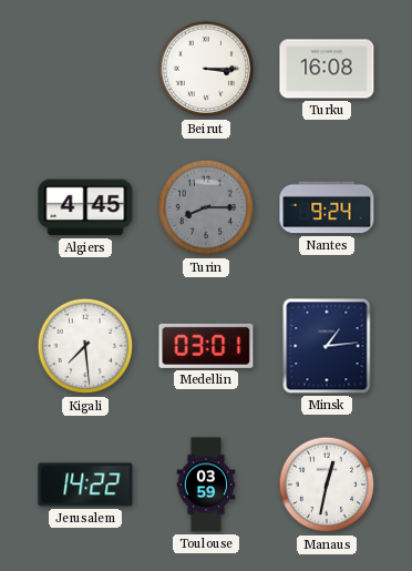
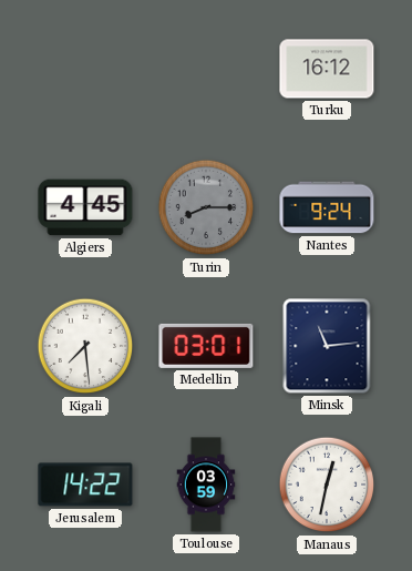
Beirut: 3:15 -> none
Turku: 16:08 -> 16:12
Minsk: 1:14 -> 11:14
